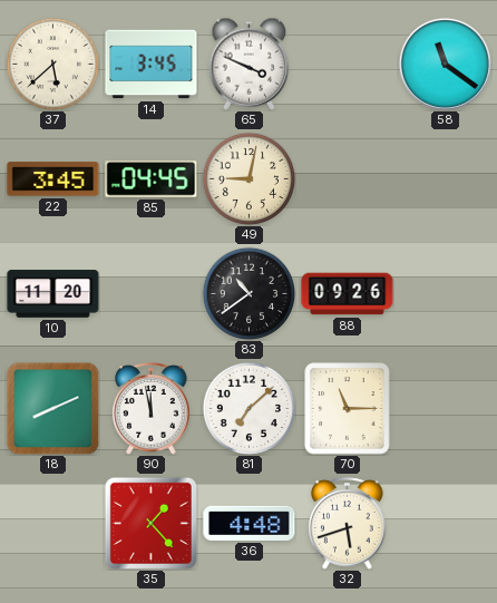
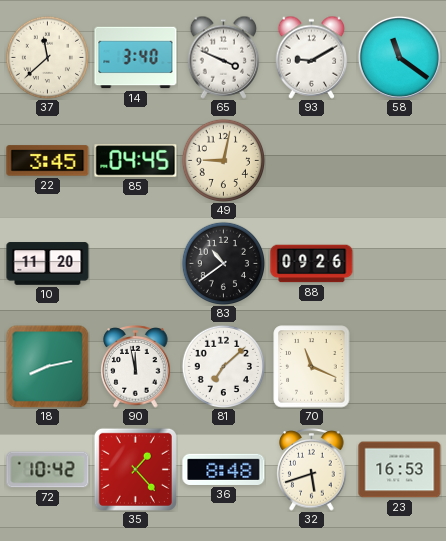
37: 5:38 -> 11:38
14: 3:45 -> 3:40
93: none -> 9:10
18: 8:11 -> 8:13
70: 11:15 -> 11:19
72: none -> 10:42
36: 4:48 -> 8:48
23: none -> 16:53
